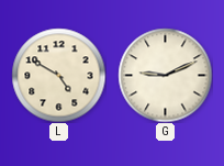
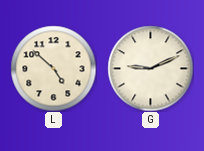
L: 4:50 -> 4:52
